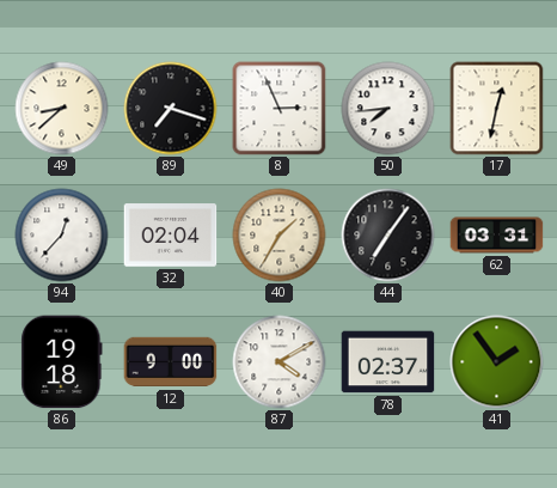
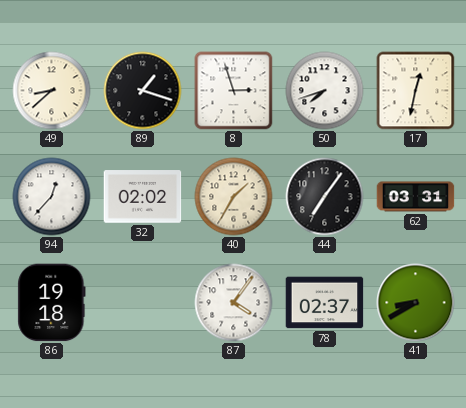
89: 7:18 -> 1:18
8: 2:56 -> 2:57
50: 7:44 -> 7:42
32: 02:04 -> 02:02
12: 9:00 -> none
87: 4:10 -> 4:06
41: 1:54 -> 8:40
